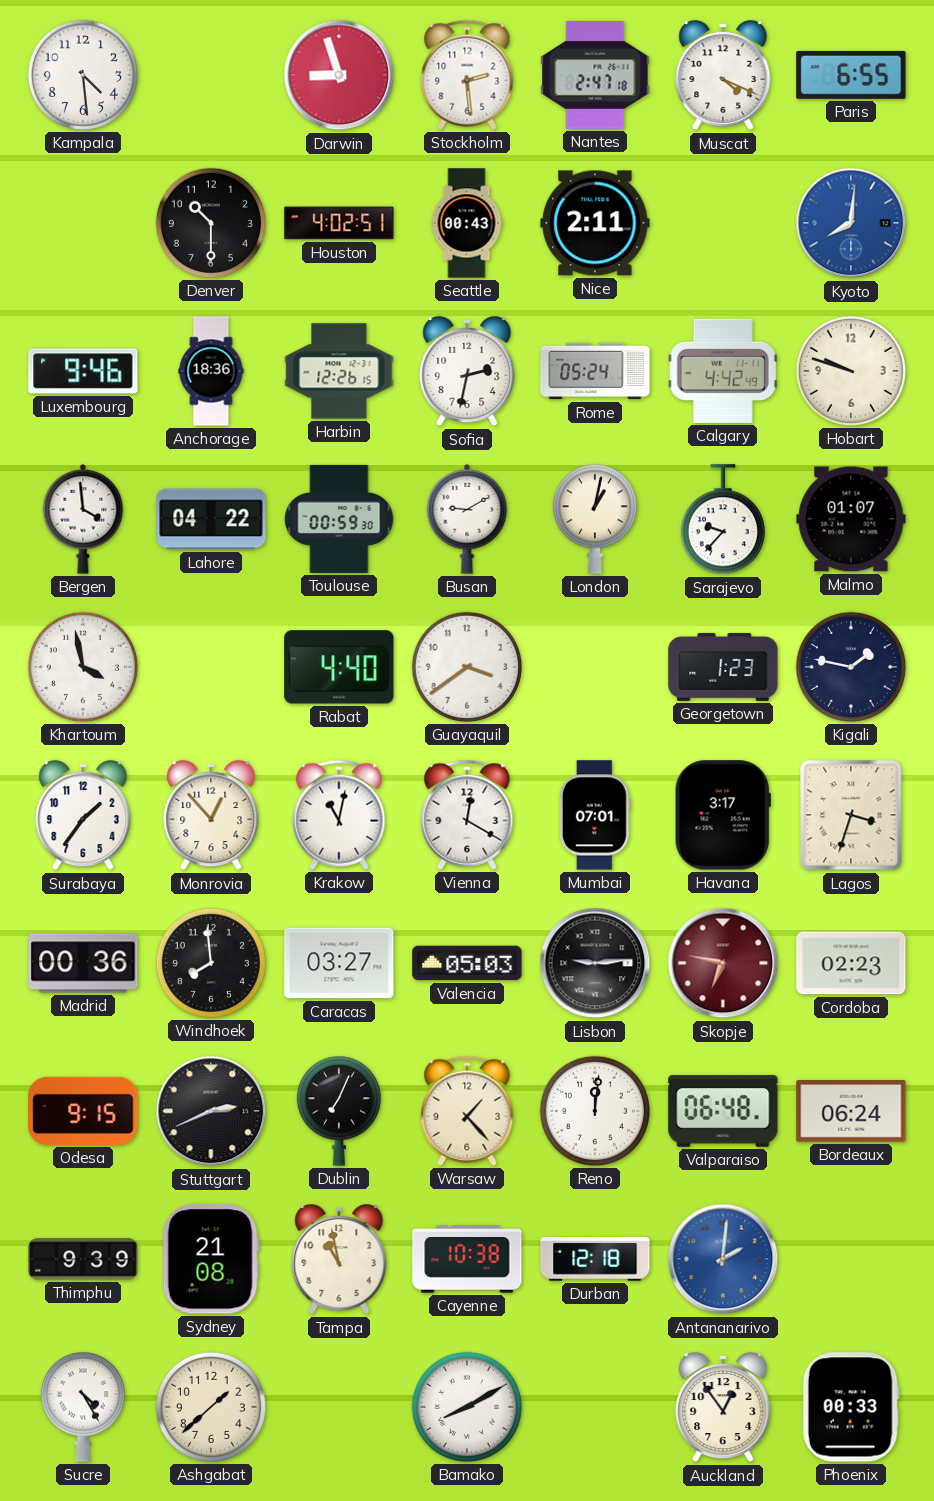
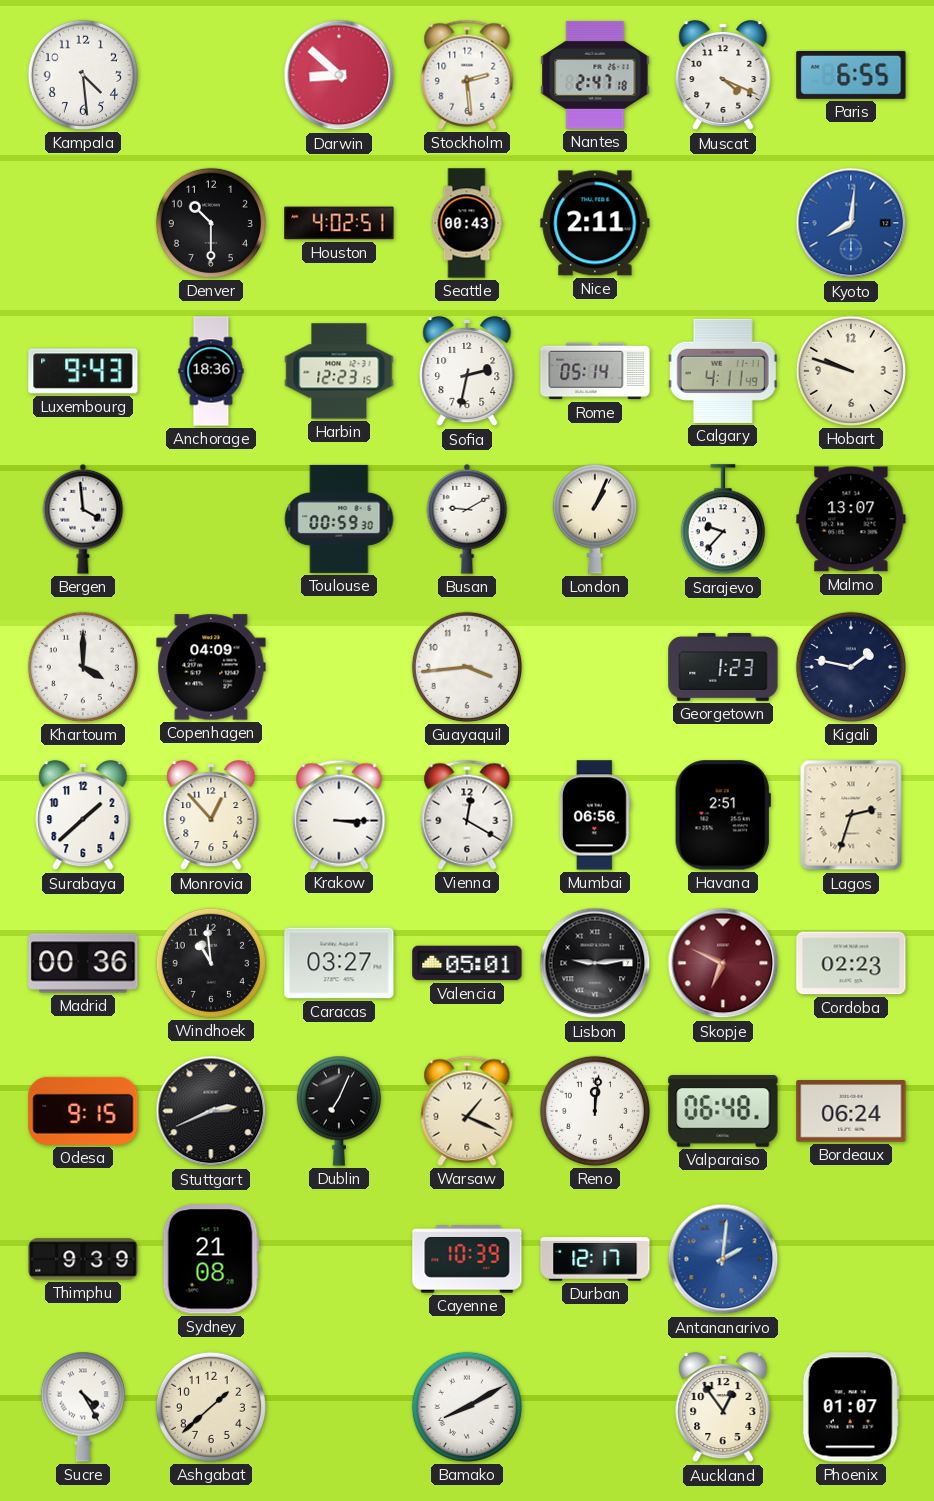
Darwin: 8:57 -> 8:52
Luxembourg: 9:46 -> 9:43
Harbin: 12:26 -> 12:23
Rome: 05:24 -> 05:14
Calgary: 4:42 -> 4:11
Lahore: 04:22 -> none
London: 1:02 -> 1:04
Malmo: 01:07 -> 13:07
Khartoum: 3:58 -> 4:00
Copenhagen: none -> 04:09
Rabat: 4:40 -> none
Guayaquil: 3:39 -> 3:44
Surabaya: 1:36 -> 1:38
Krakow: 11:02 -> 3:15
Mumbai: 07:01 -> 06:56
Havana: 3:17 -> 2:51
Lagos: 3:33 -> 2:33
Windhoek: 7:59 -> 10:59
Valencia: 05:03 -> 05:01
Skopje: 6:47 -> 6:49
Warsaw: 1:23 -> 1:19
Tampa: 10:58 -> none
Cayenne: 10:38 -> 10:39
Durban: 12:18 -> 12:17
Phoenix: 00:33 -> 01:07
